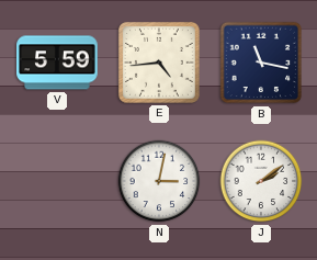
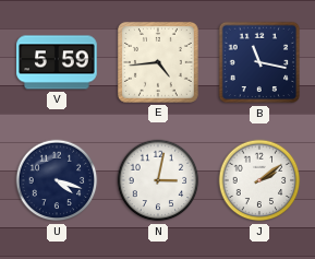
U: none -> 4:18
